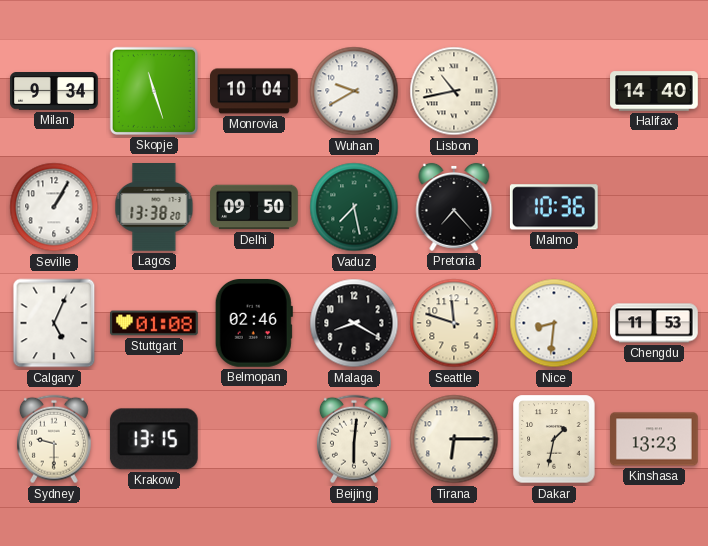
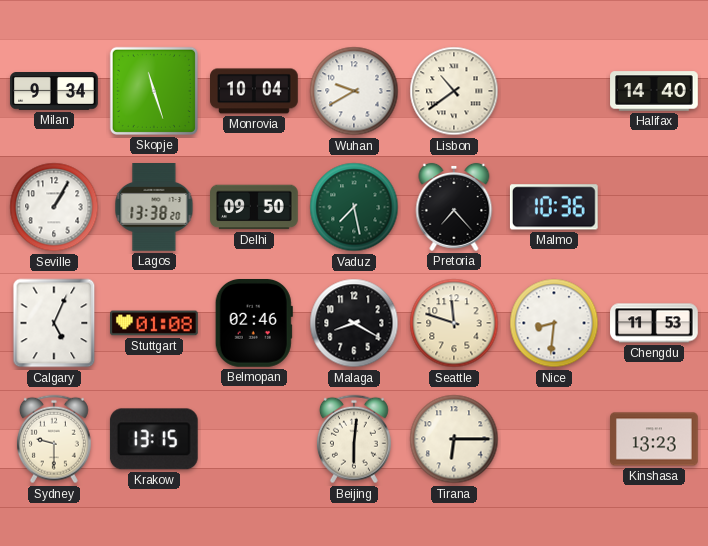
Lisbon: 10:43 -> 10:39
Dakar: 1:32 -> none
